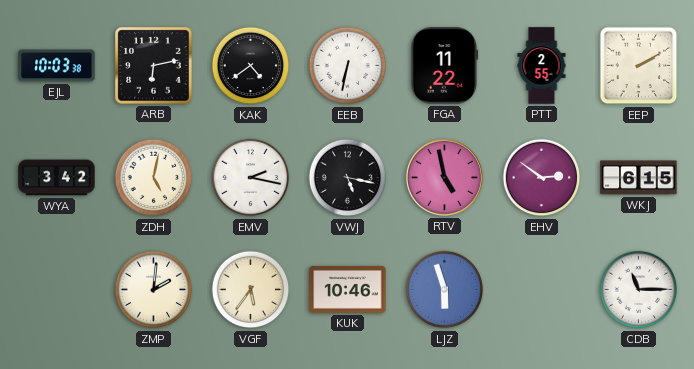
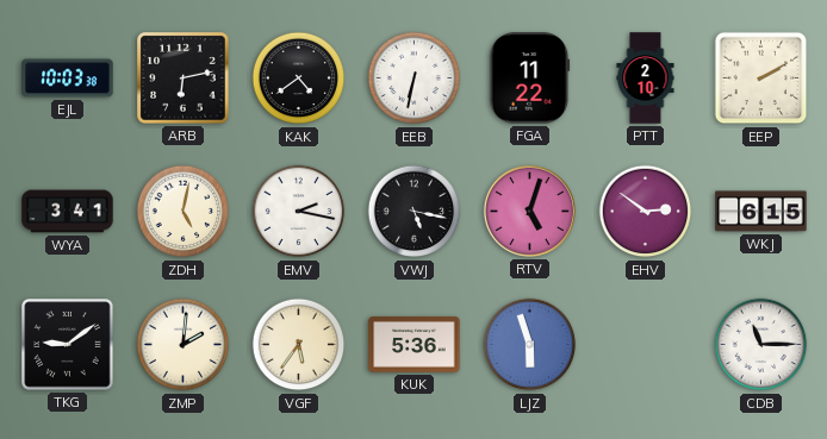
PTT: 2:55 -> 2:10
WYA: 3:42 -> 3:41
RTV: 4:58 -> 5:03
TKG: none -> 9:09
KUK: 10:46 -> 5:36
